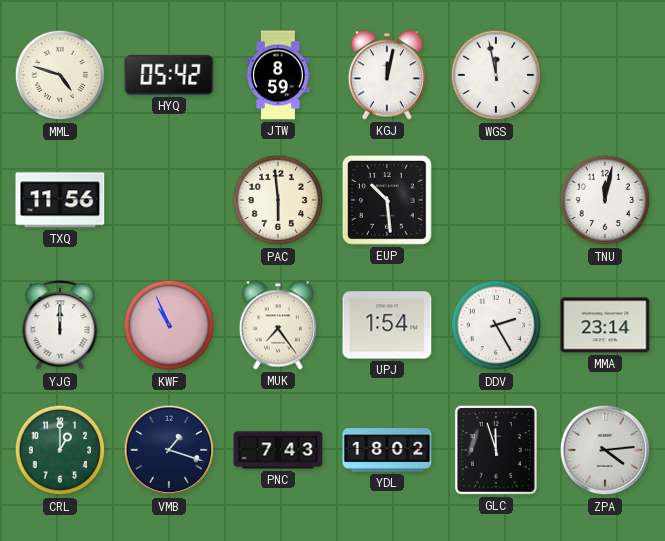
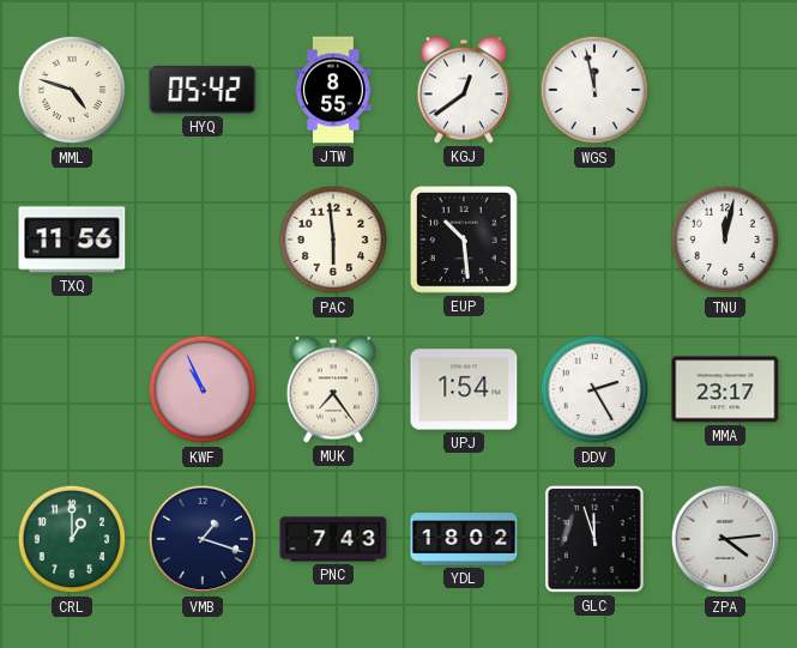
JTW: 8:59 -> 8:55
KGJ: 12:02 -> 12:39
YJG: 12:00 -> none
MMA: 23:14 -> 23:17
